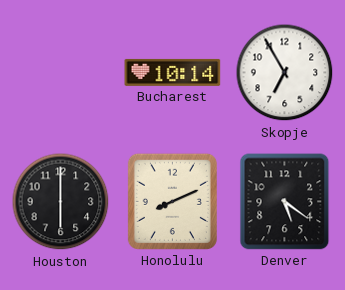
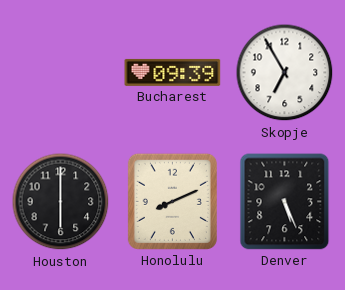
Bucharest: 10:14 -> 09:39
Denver: 5:21 -> 5:26
